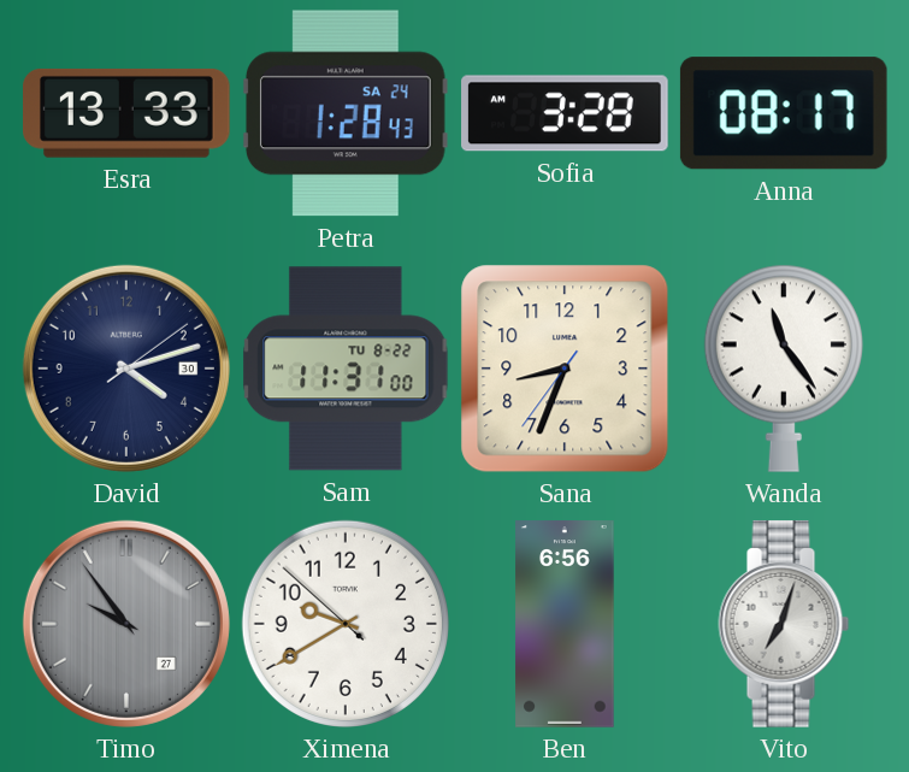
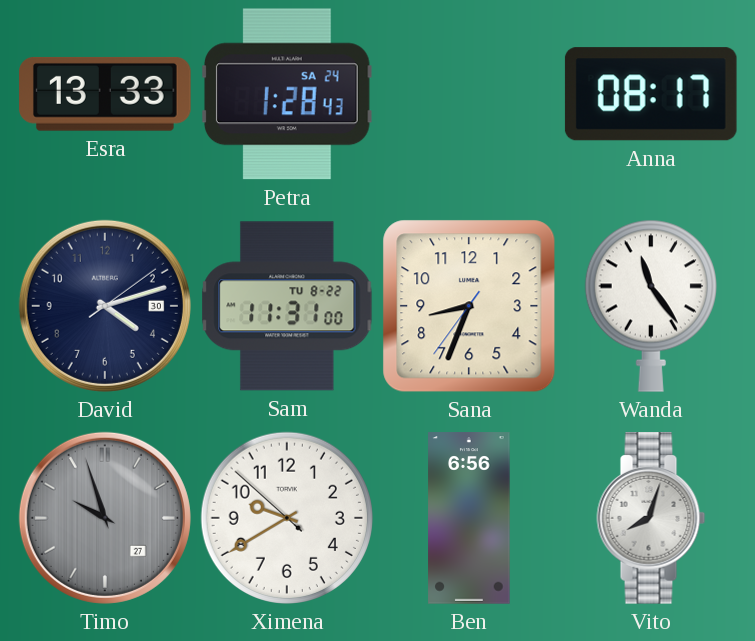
Sofia: 3:28 -> none
Timo: 9:54 -> 9:57
Vito: 7:03 -> 8:03
